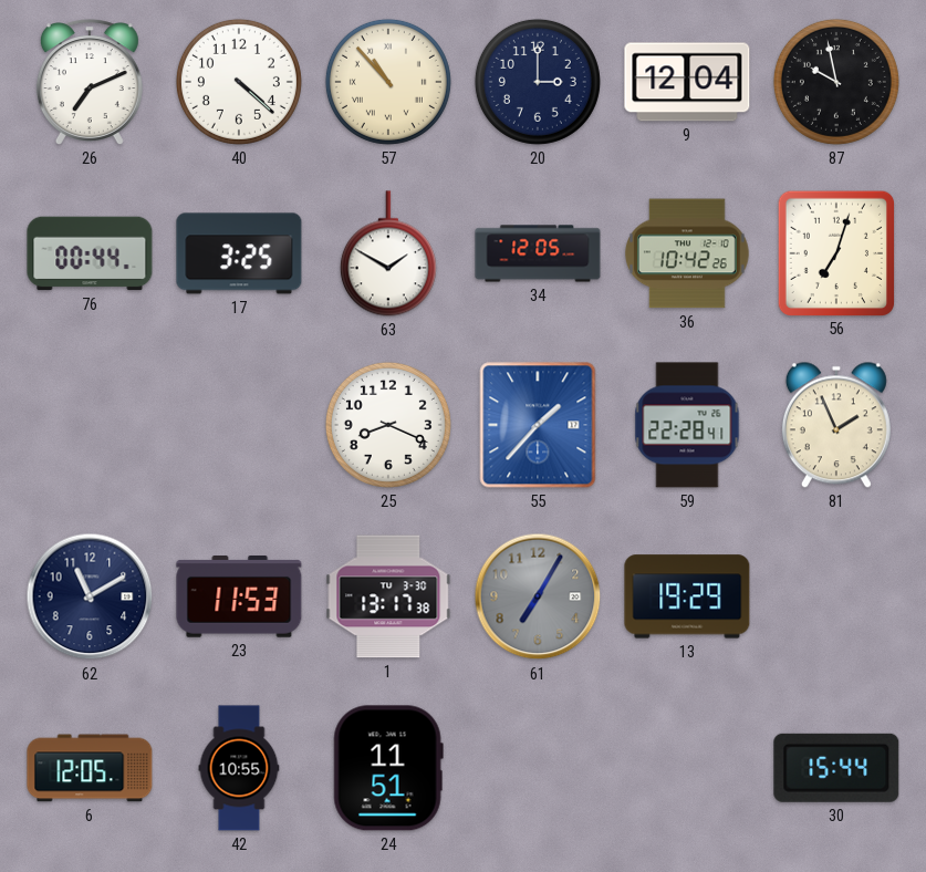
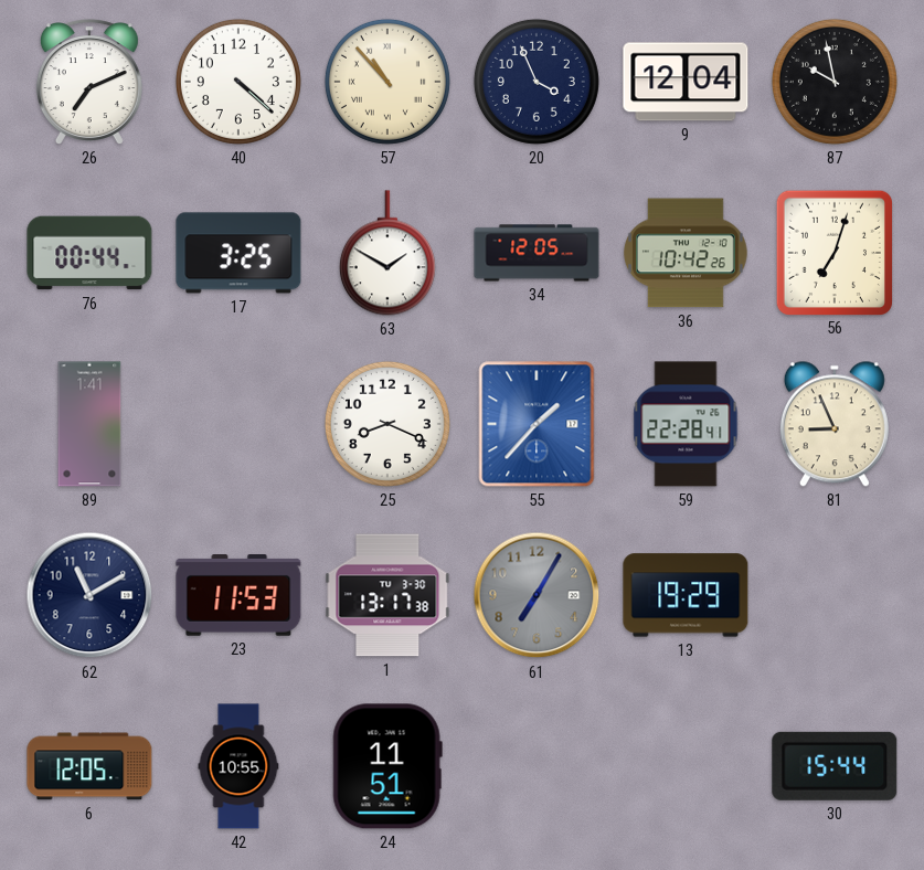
20: 3:00 -> 3:56
89: none -> 1:41
81: 1:56 -> 8:56
